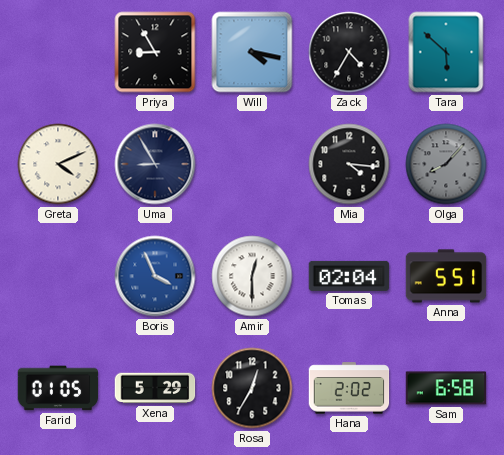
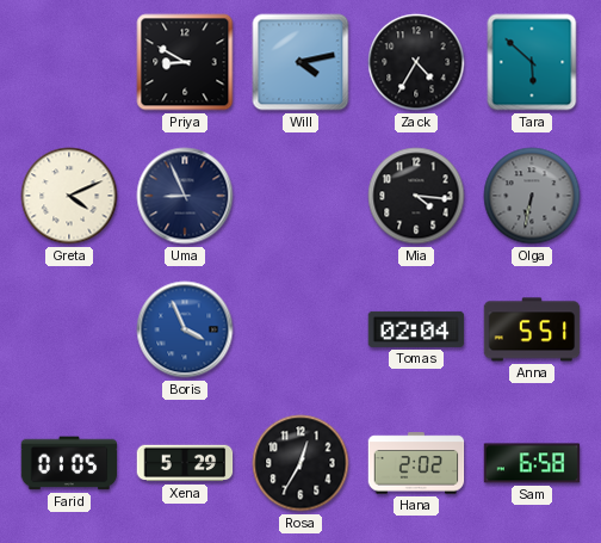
Priya: 8:55 -> 8:50
Will: 4:17 -> 4:13
Uma: 8:55 -> 8:56
Olga: 8:07 -> 6:32
Amir: 12:30 -> none
